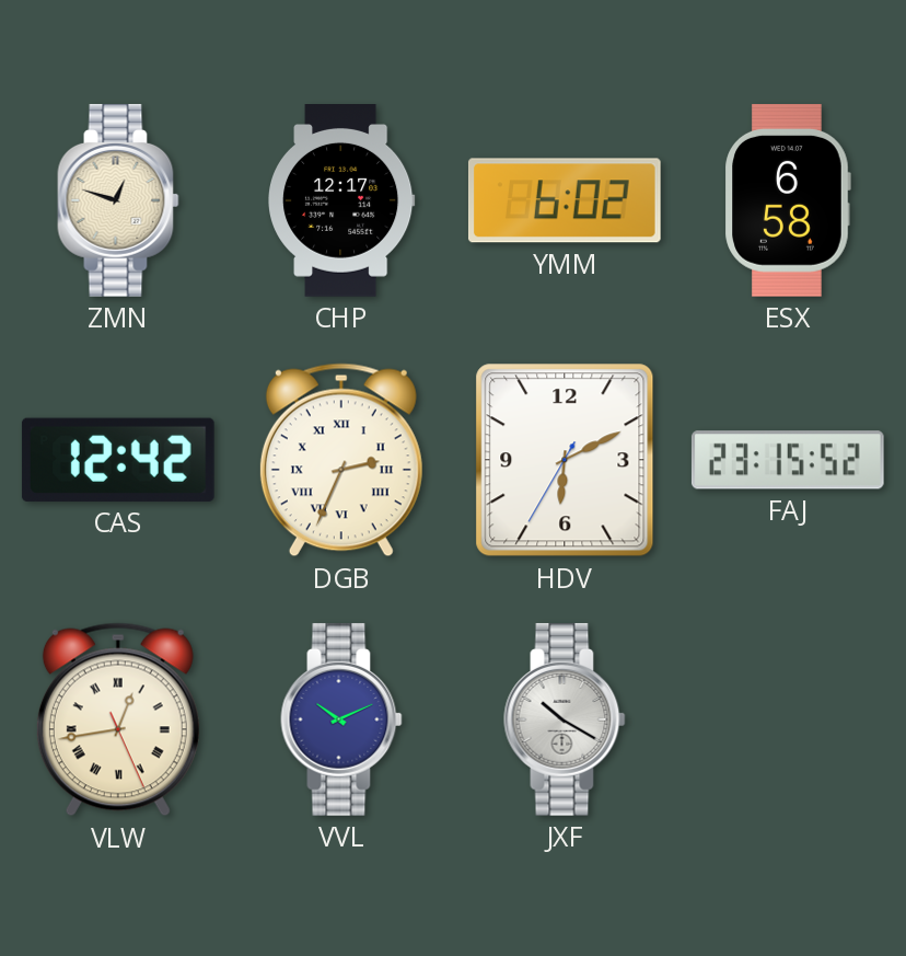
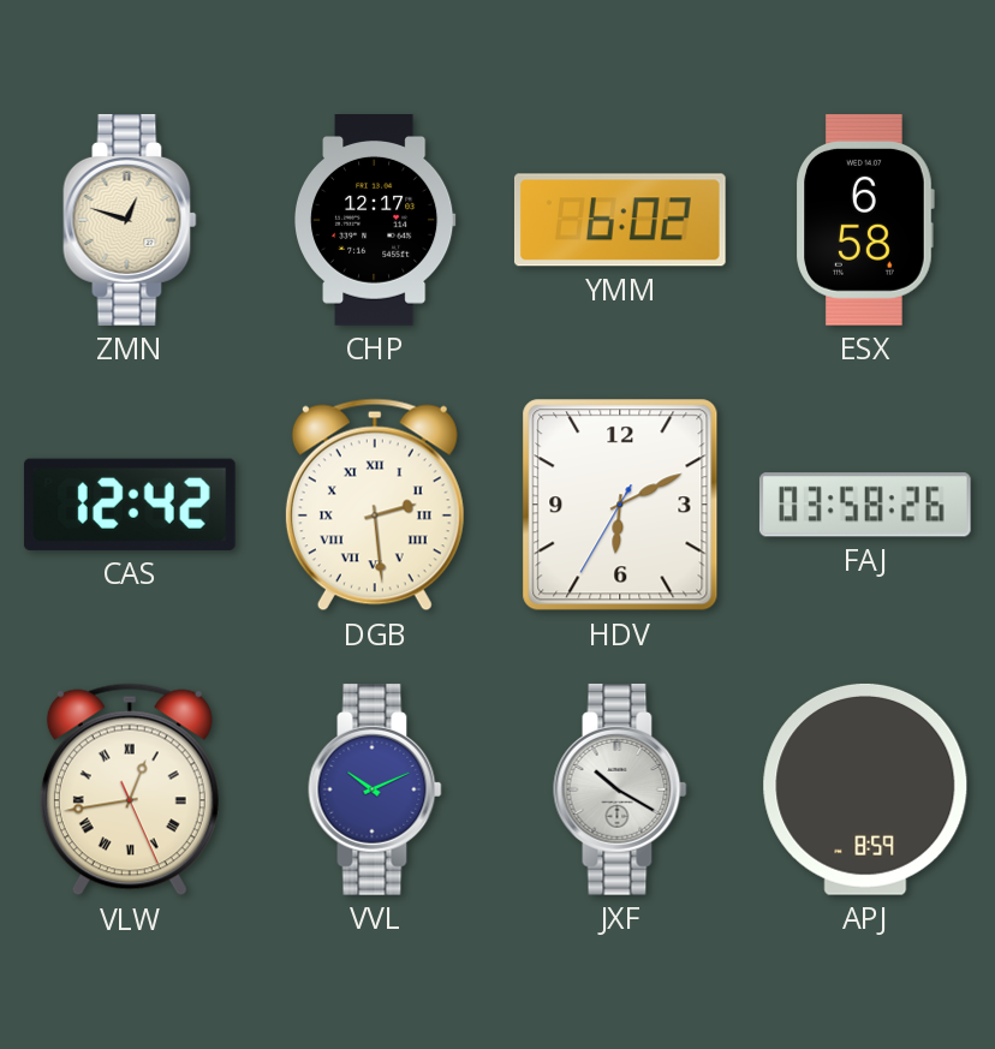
DGB: 2:34 -> 2:29
FAJ: 23:15 -> 03:58
APJ: none -> 8:59
